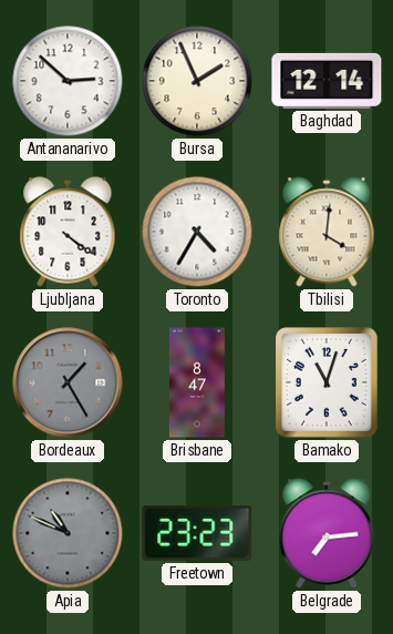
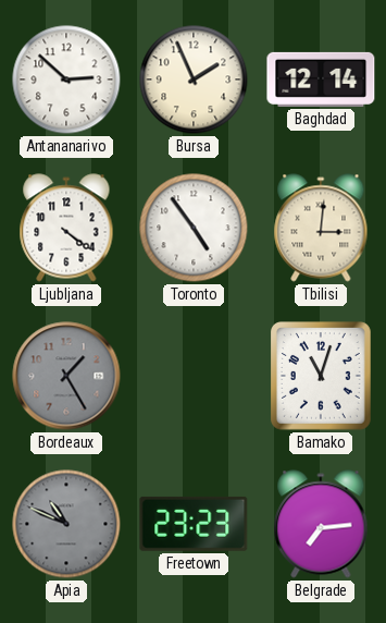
Toronto: 4:35 -> 4:54
Tbilisi: 4:01 -> 3:01
Brisbane: 8:47 -> none
